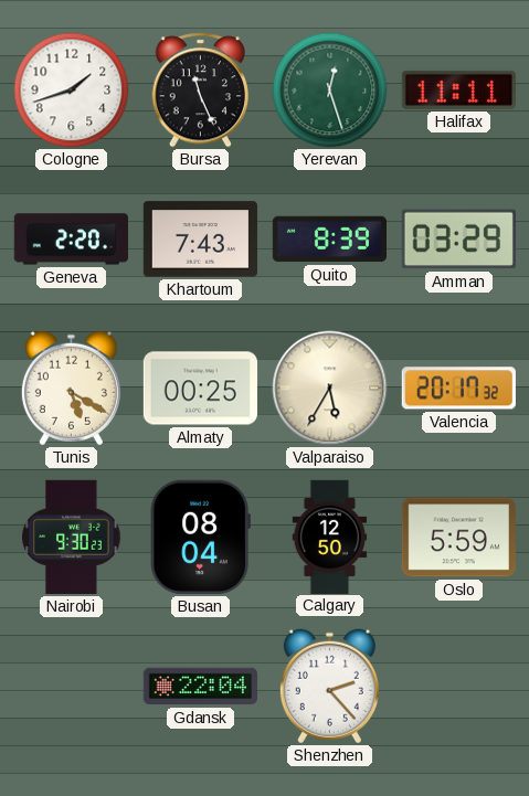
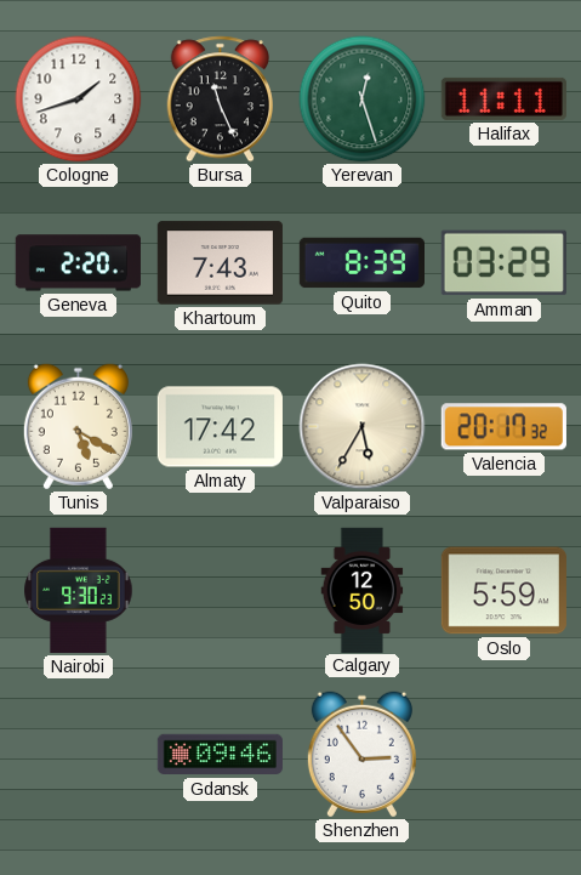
Almaty: 00:25 -> 17:42
Busan: 08:04 -> none
Gdansk: 22:04 -> 09:46
Shenzhen: 2:23 -> 2:54
